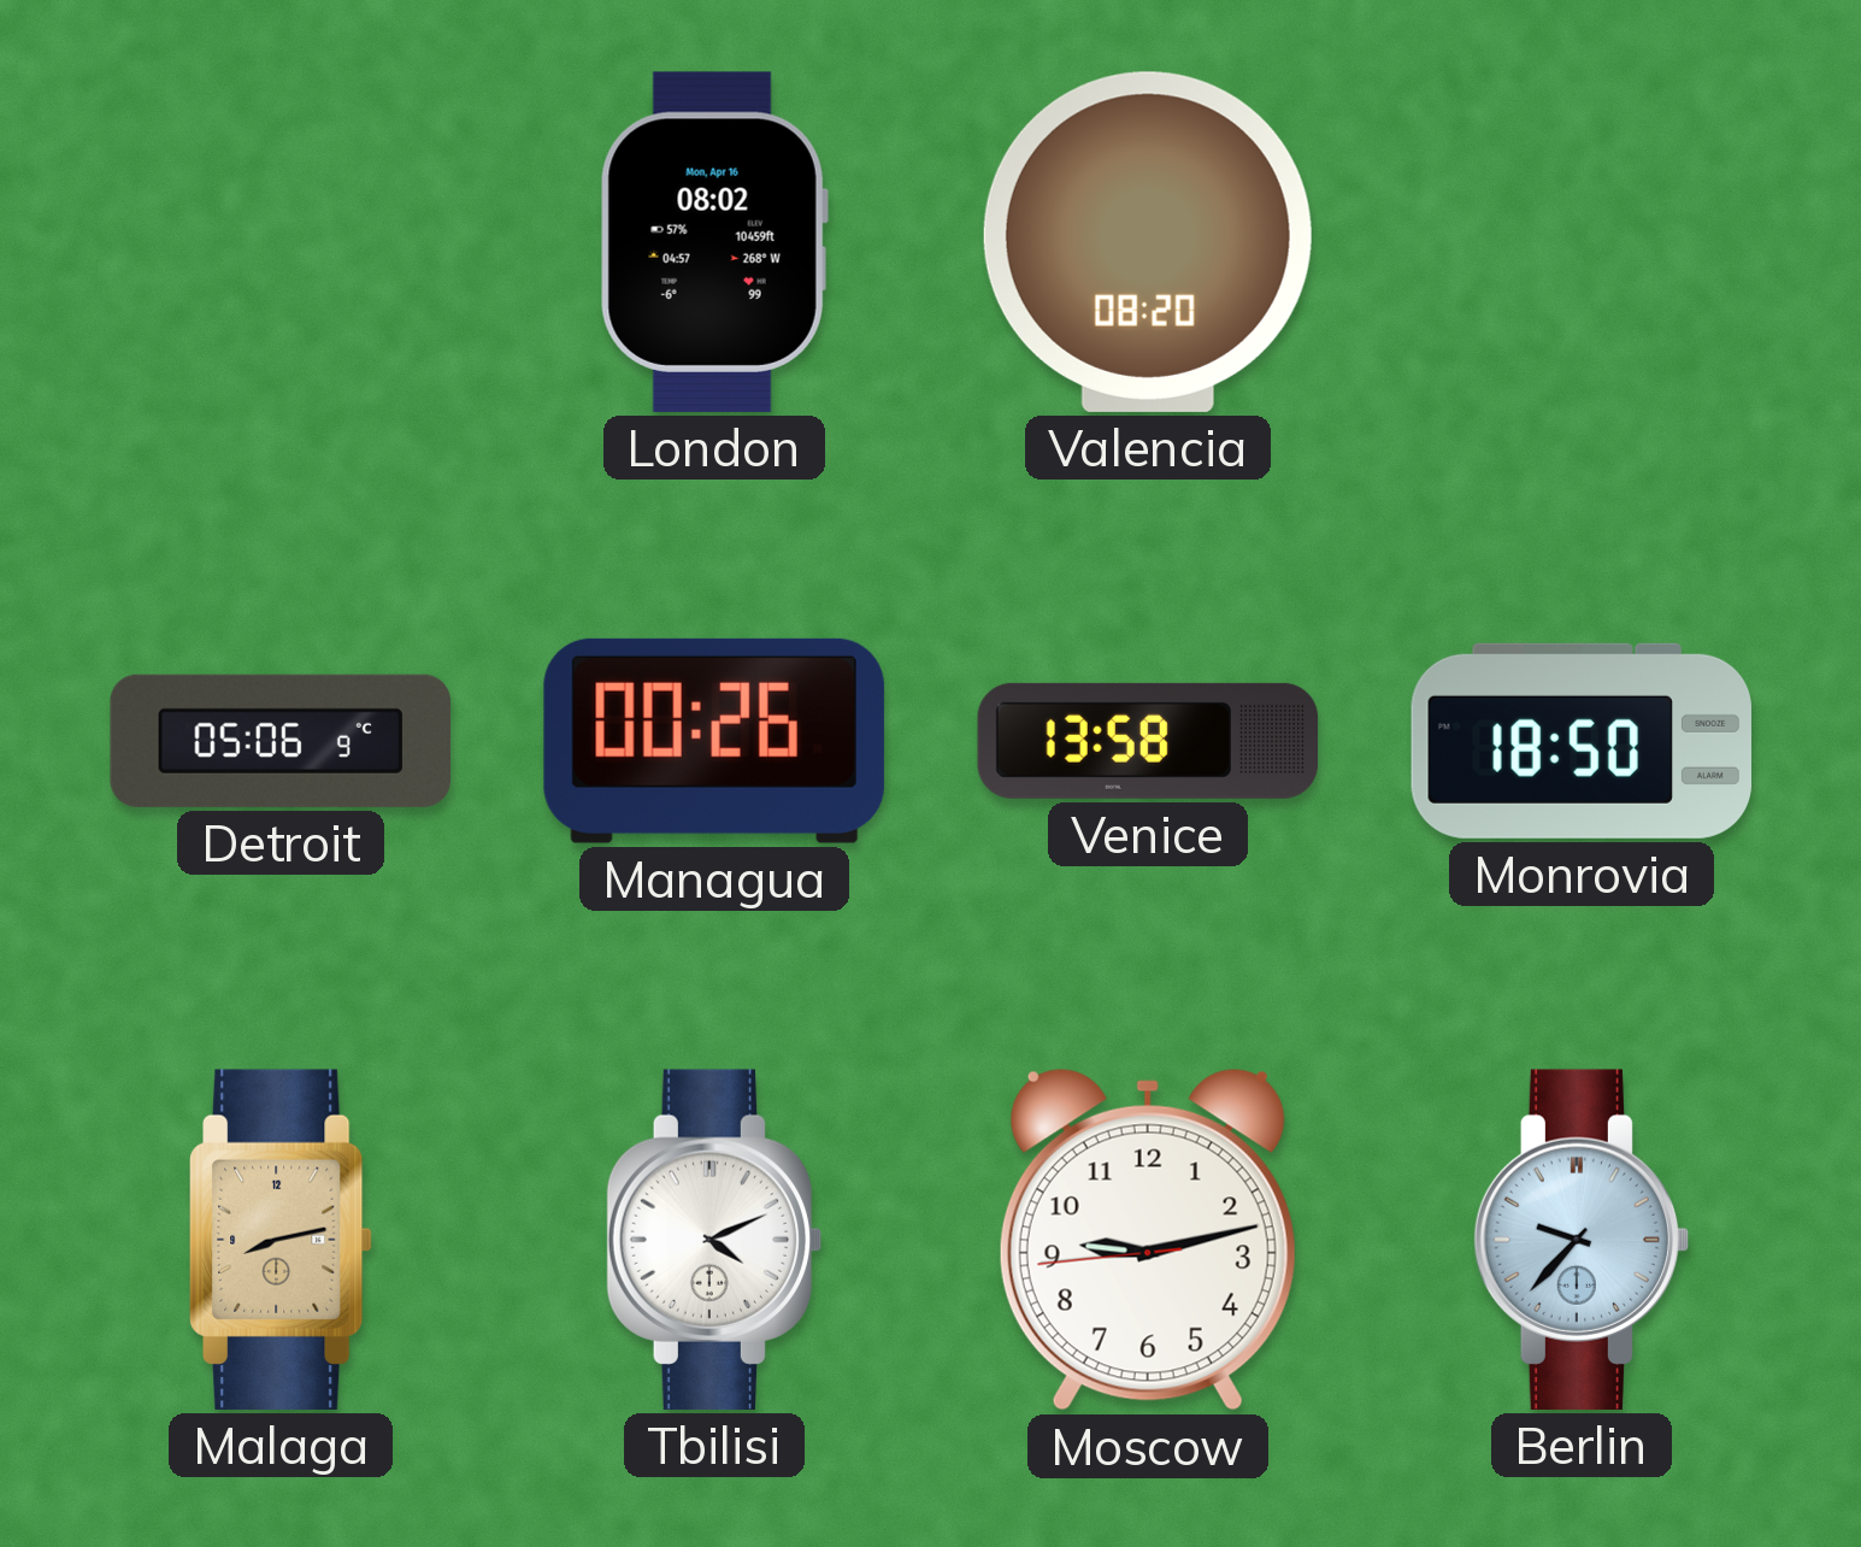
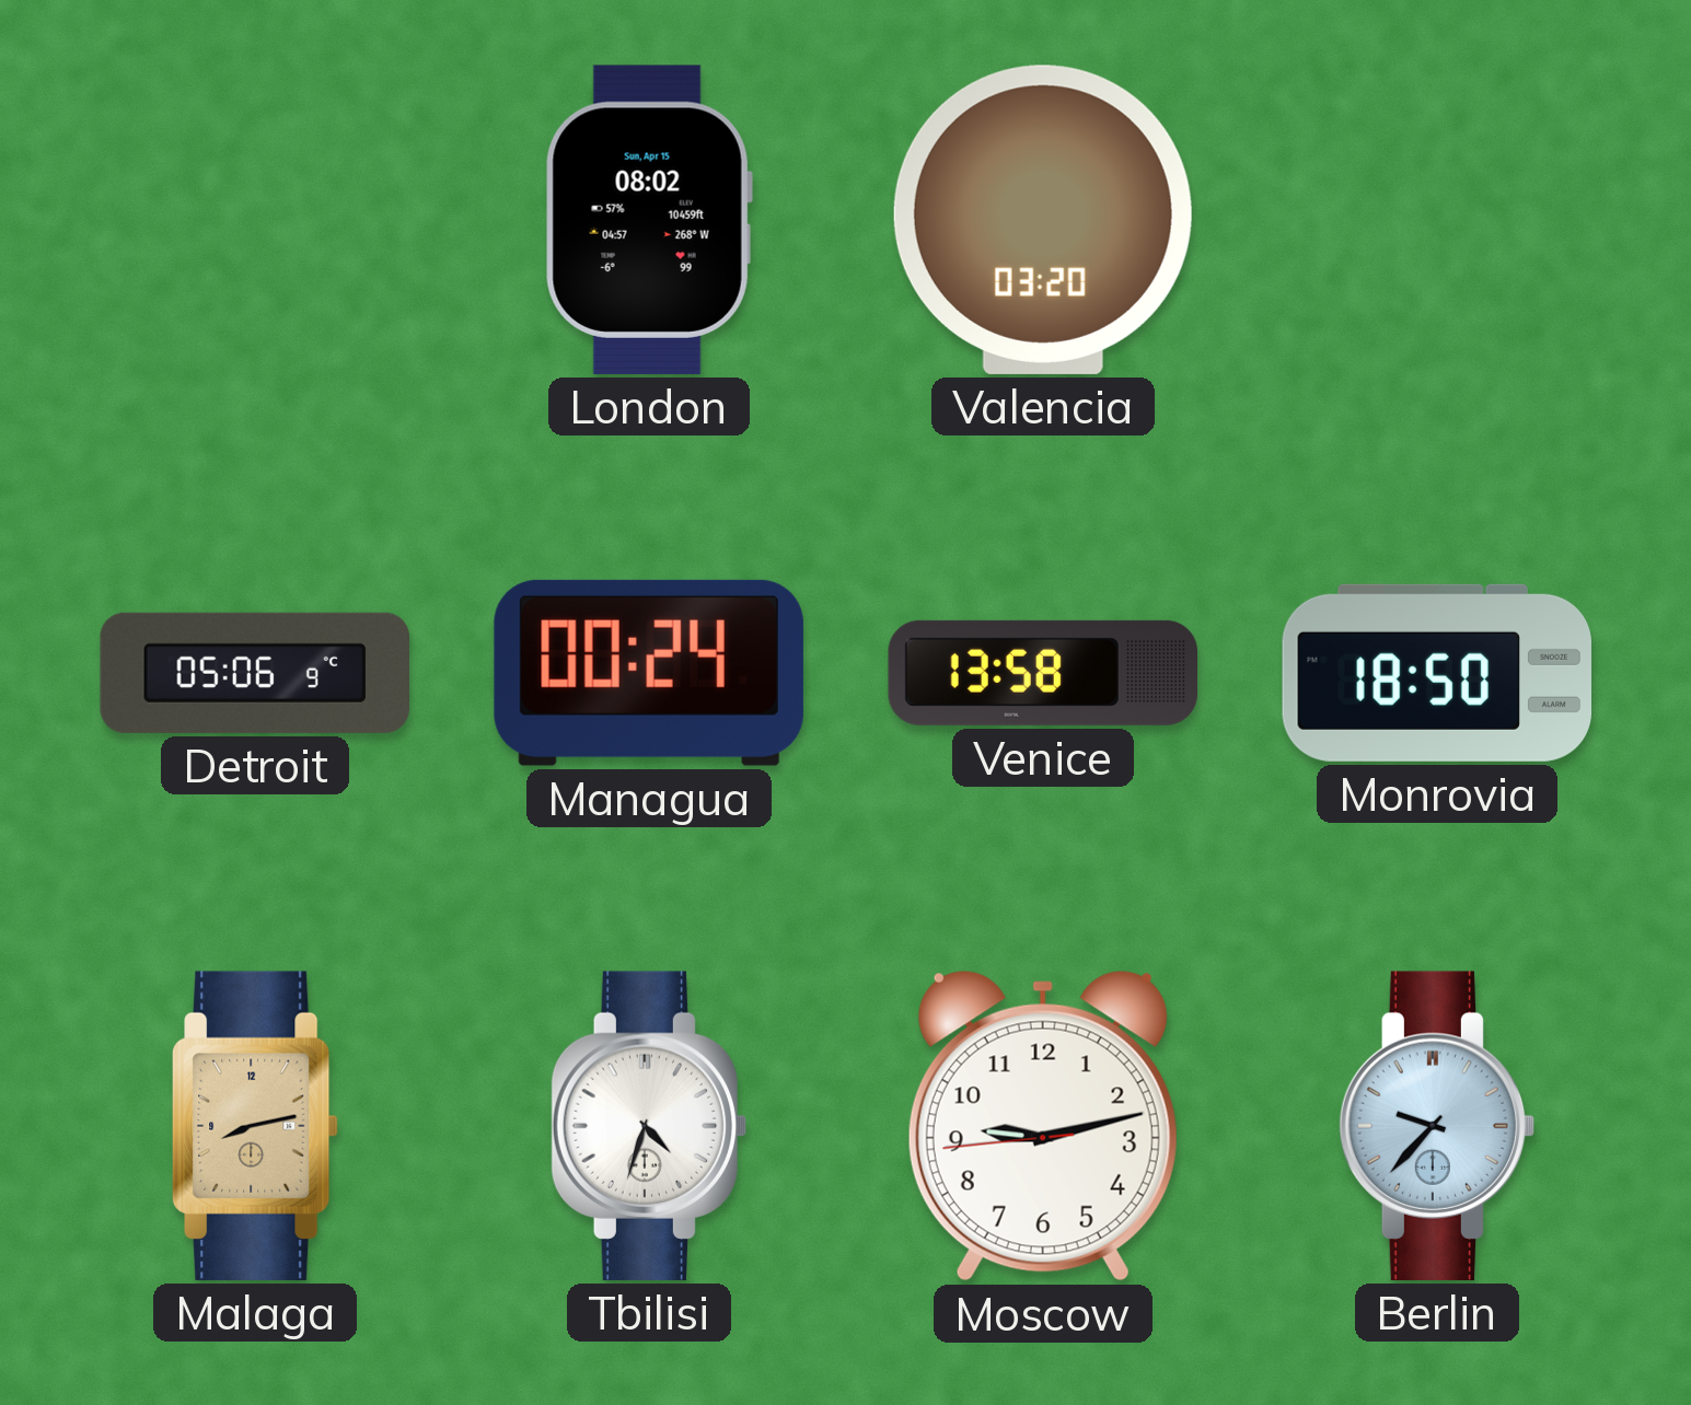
London date: Mon, Apr 16 -> Sun, Apr 15
Valencia: 08:20 -> 03:20
Managua: 00:26 -> 00:24
Tbilisi: 4:11 -> 4:33
